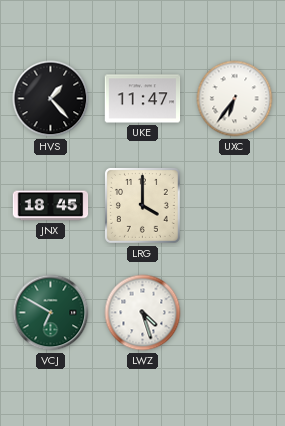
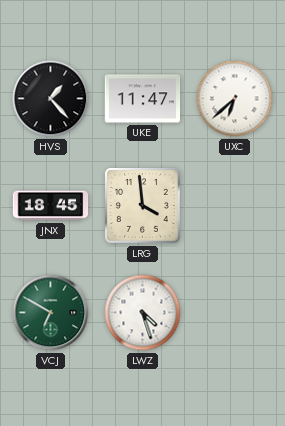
UXC: 6:36 -> 6:38
LRG: 4:00 -> 3:59
